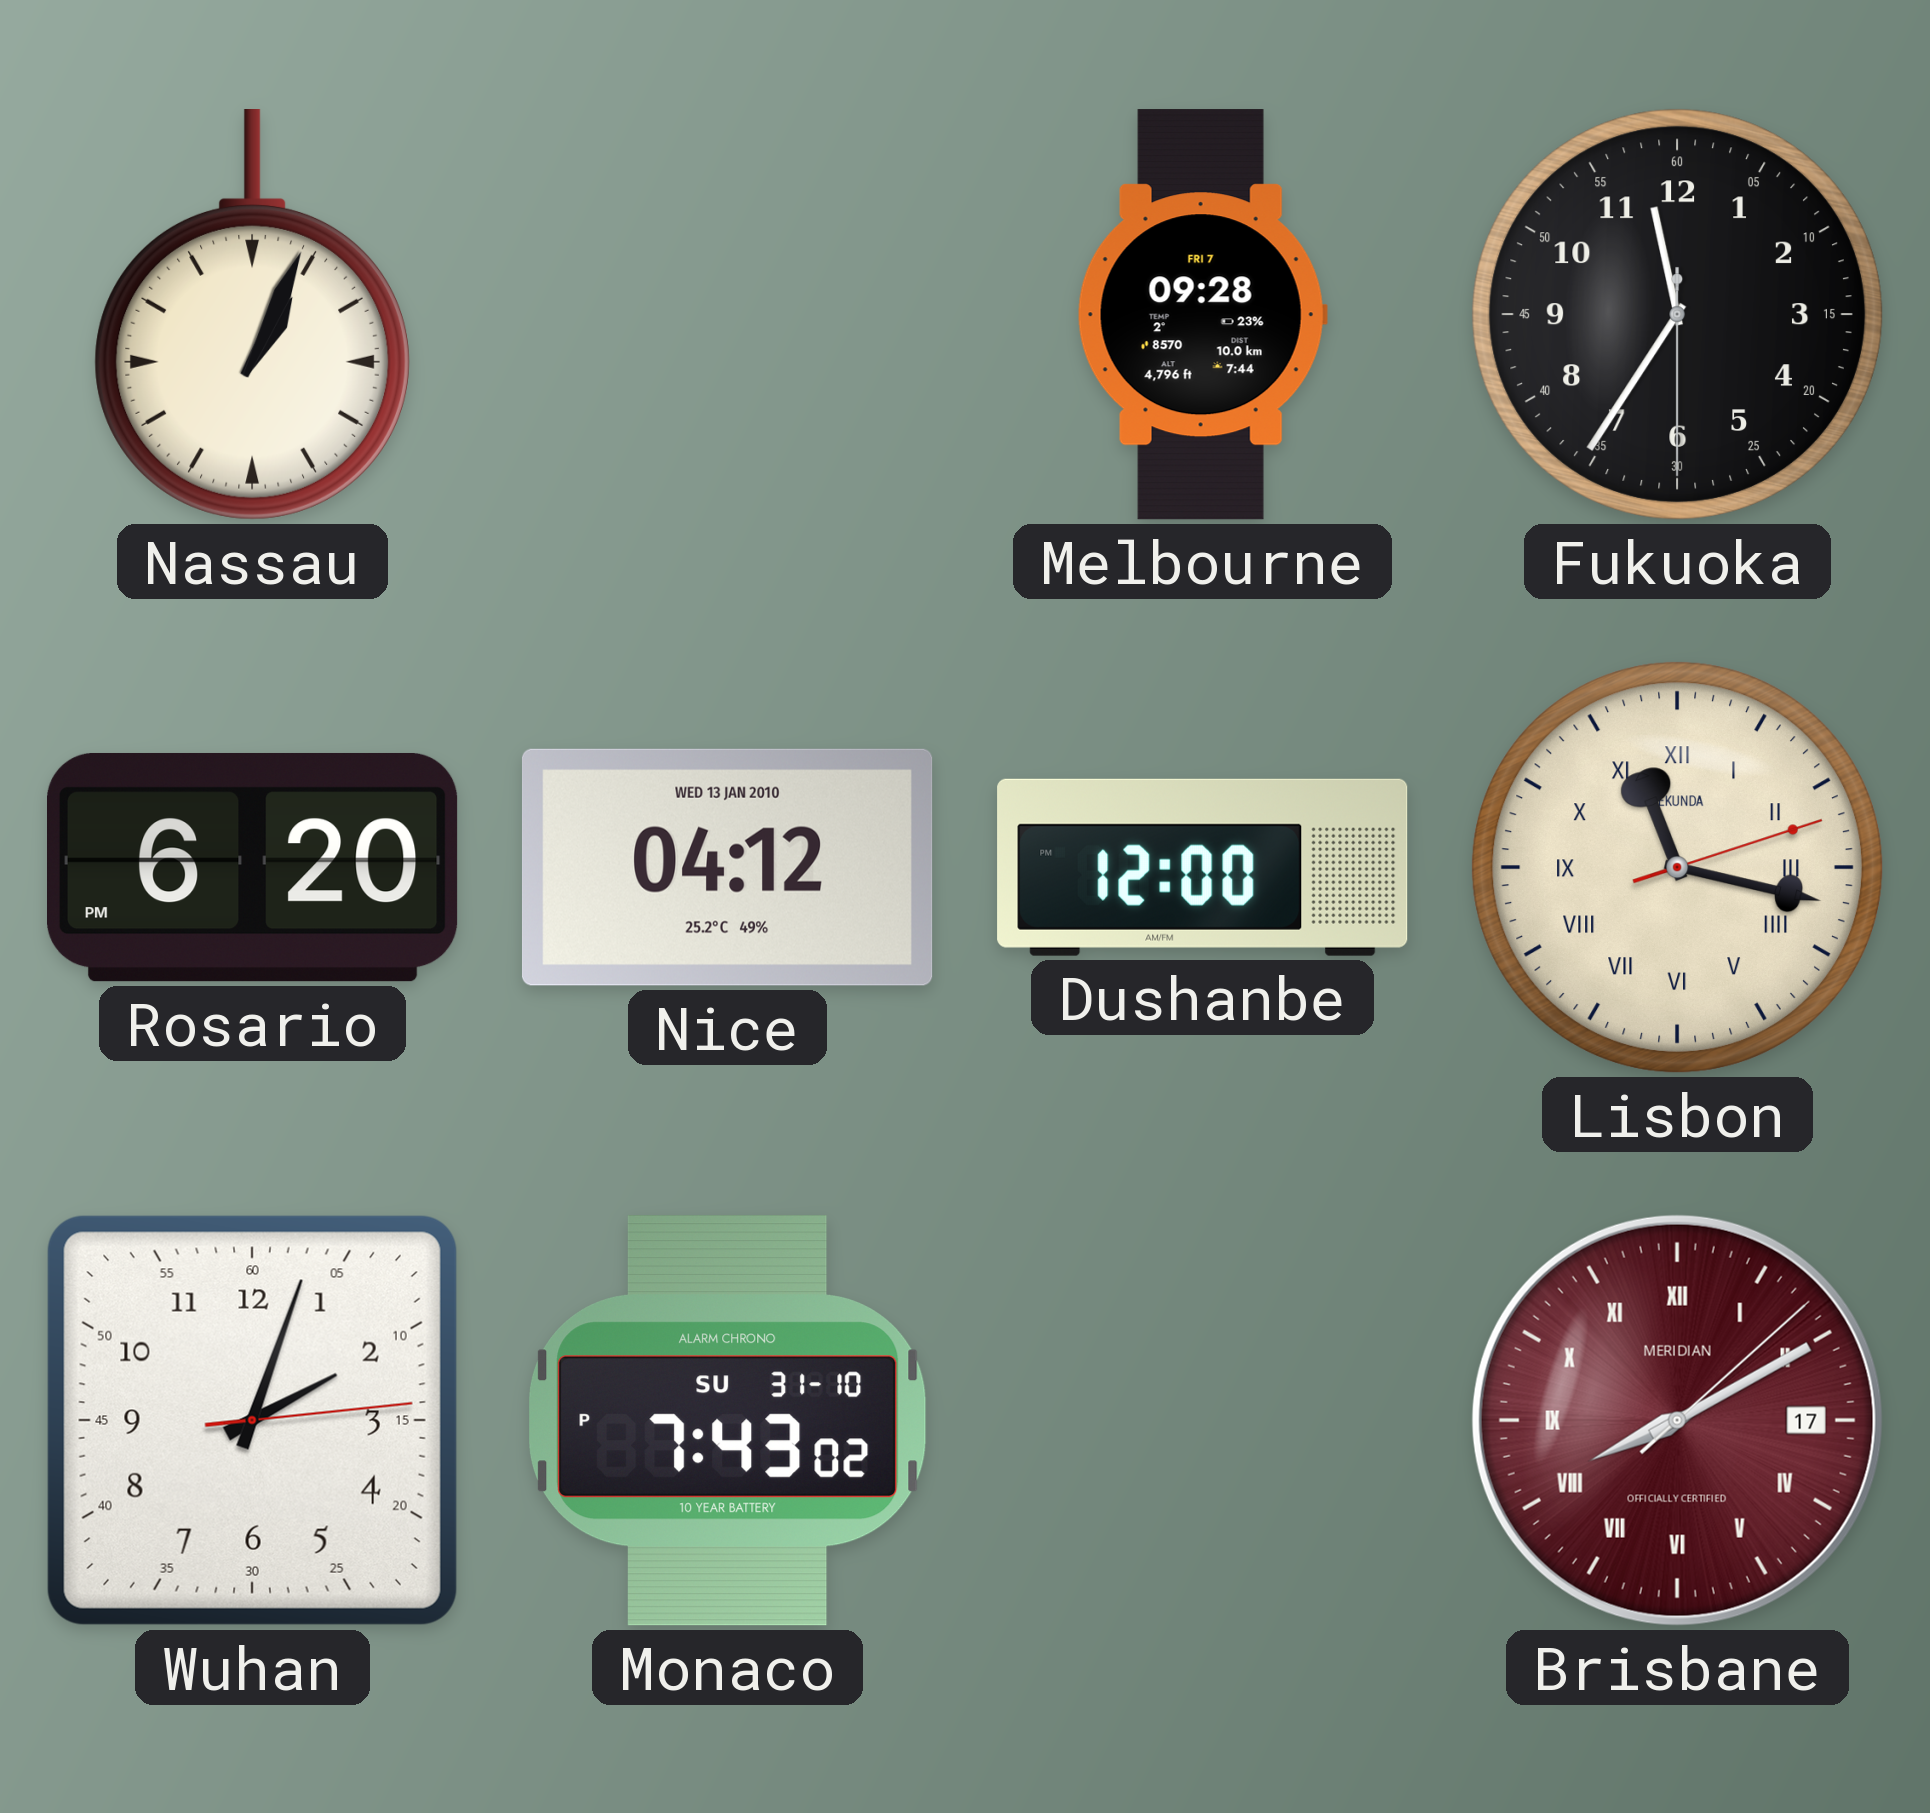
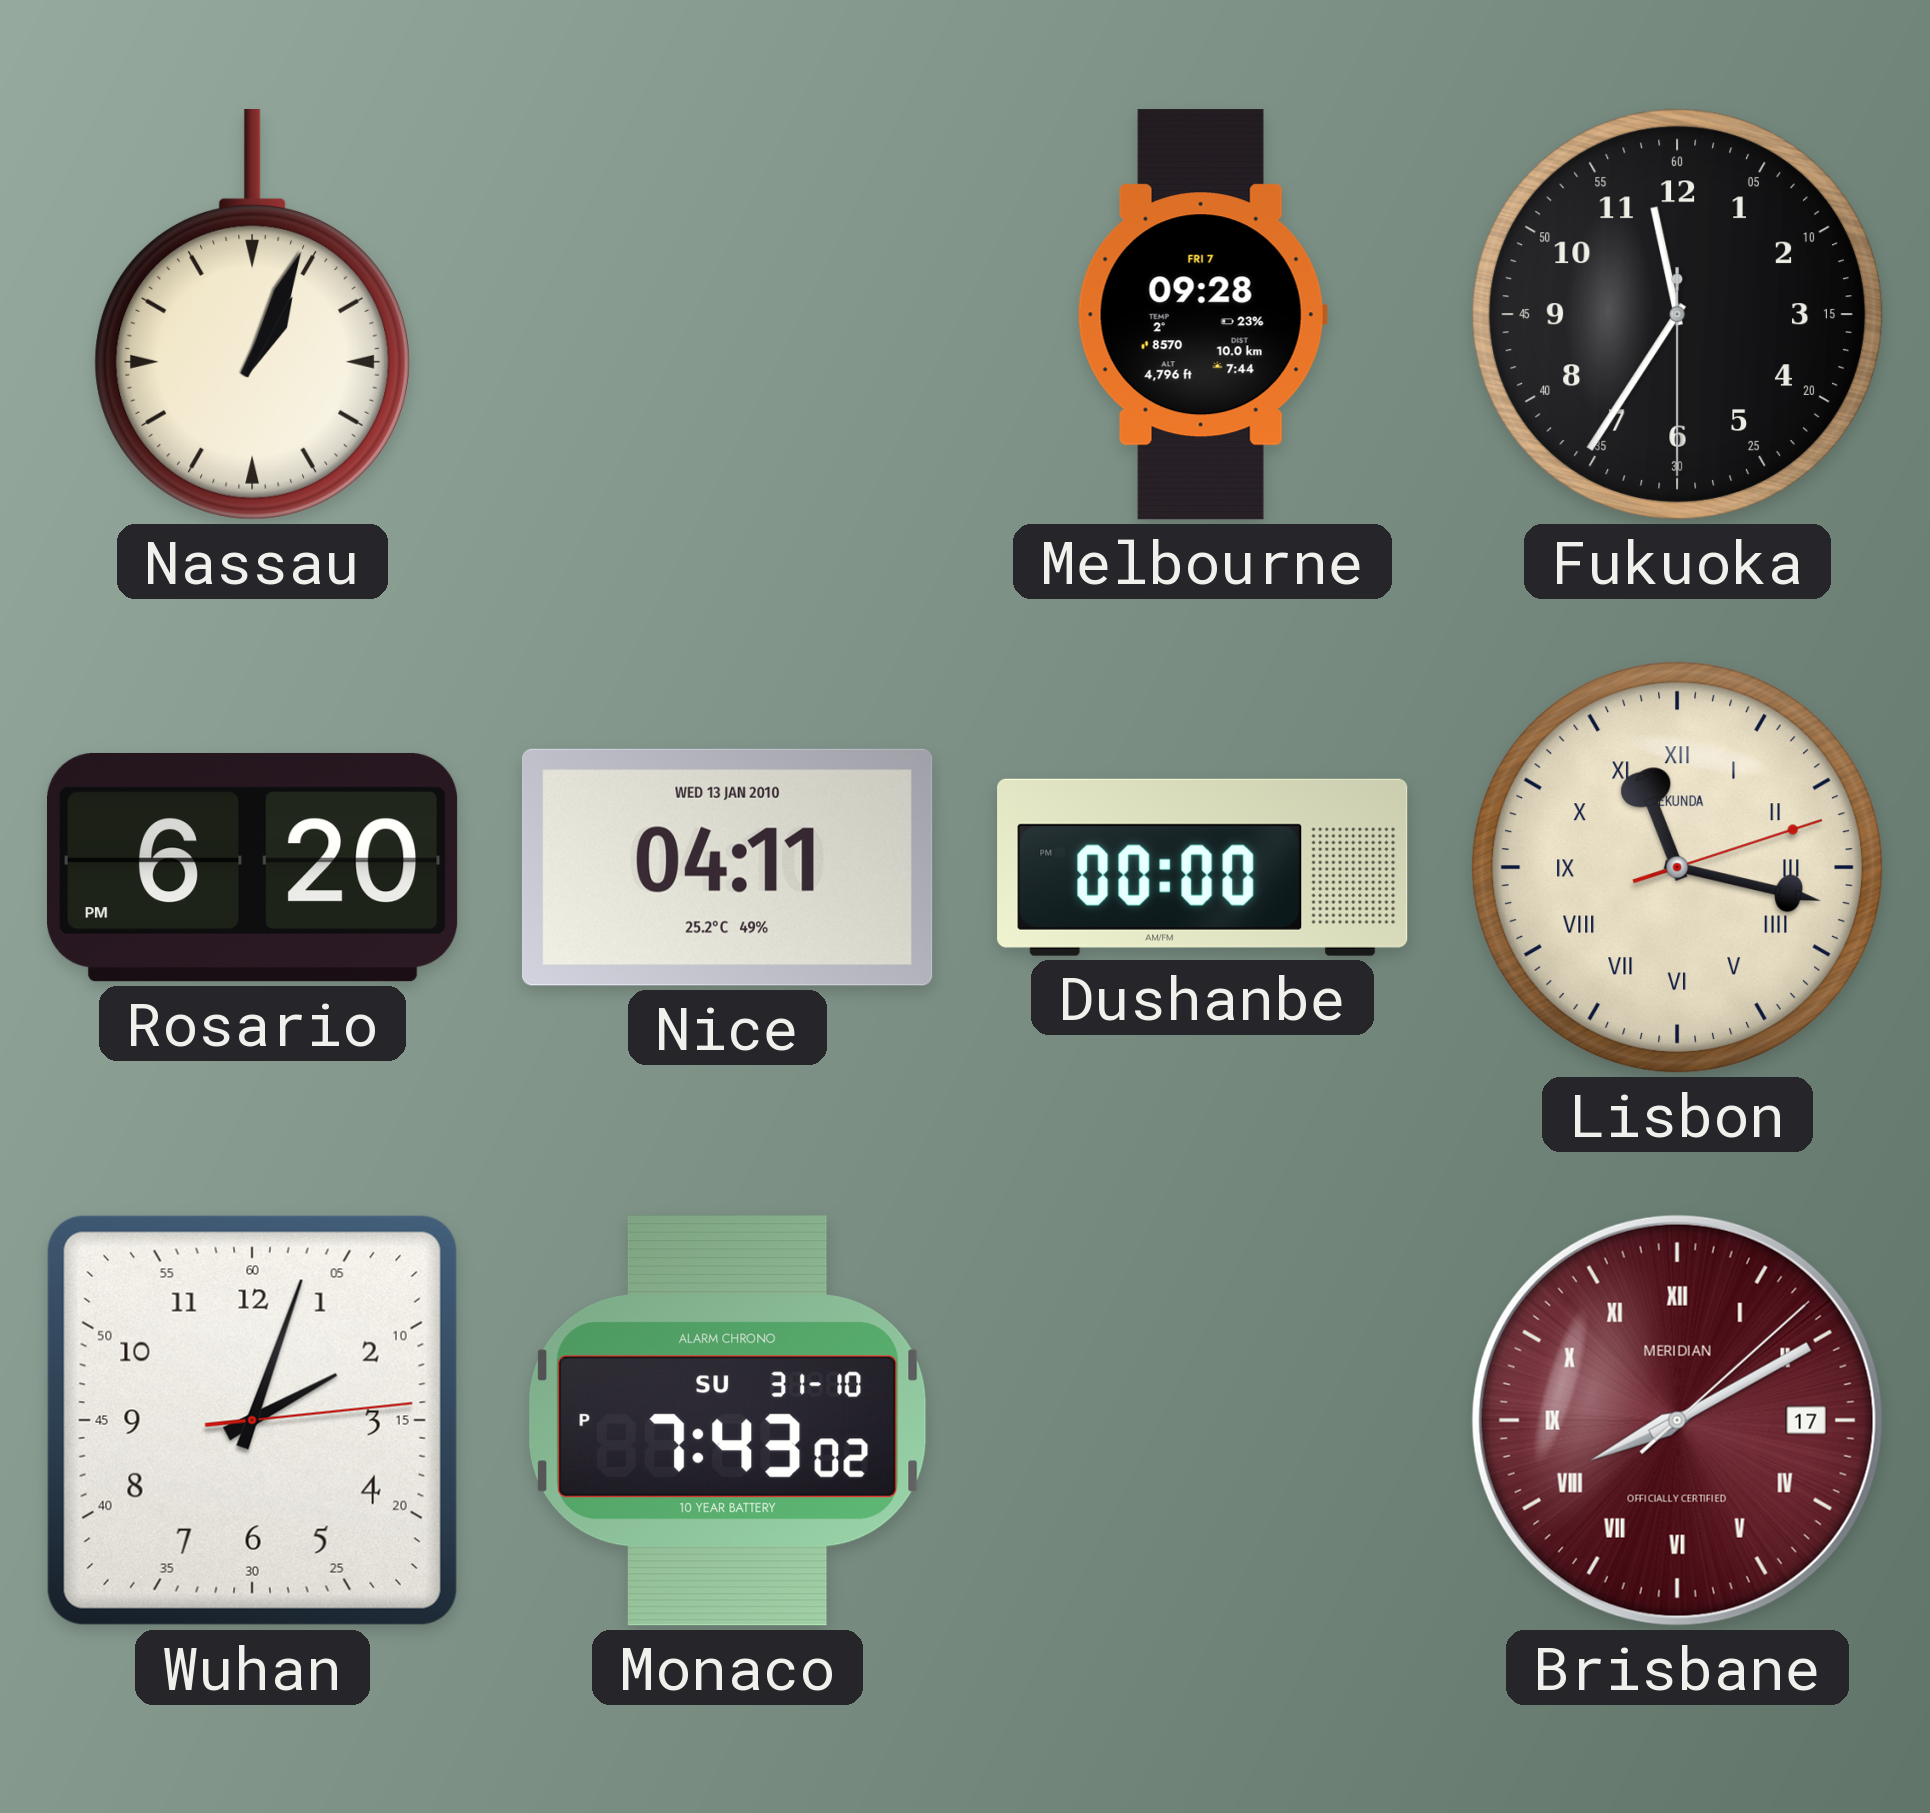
Nice: 04:12 -> 04:11
Dushanbe: 12:00 -> 00:00
